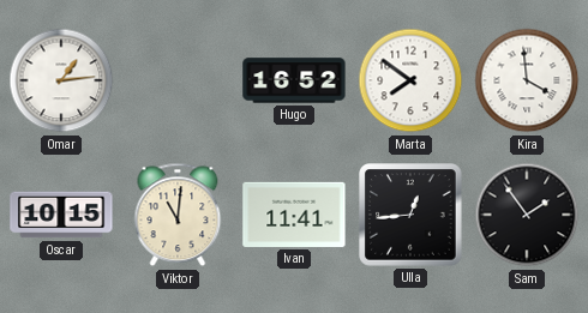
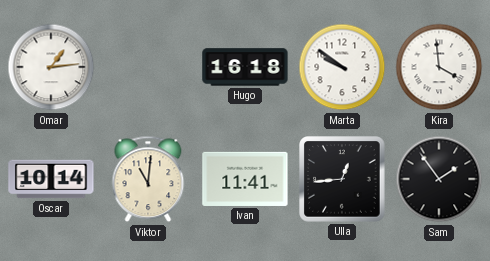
Hugo: 16:52 -> 16:18
Marta: 7:51 -> 9:51
Oscar: 10:15 -> 10:14
